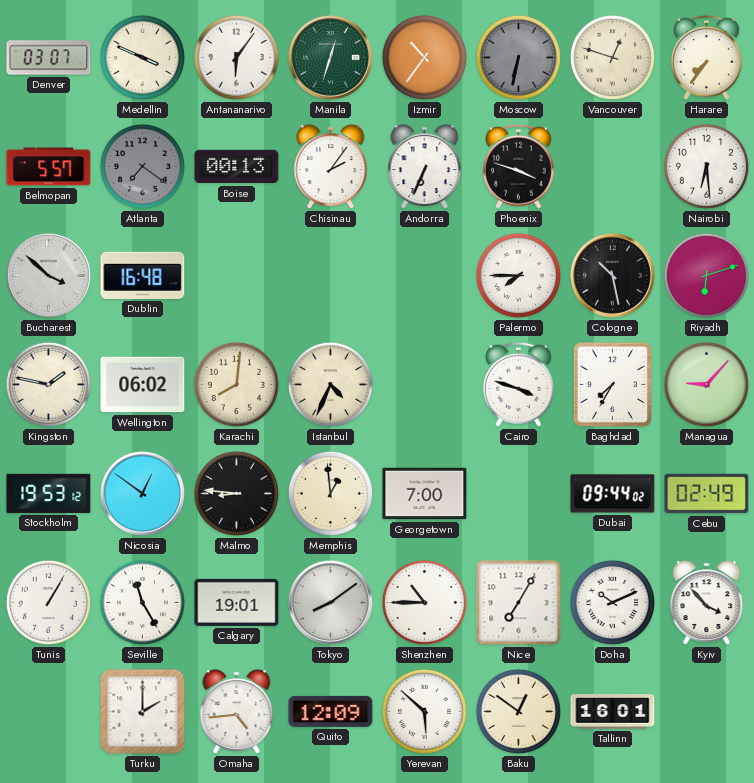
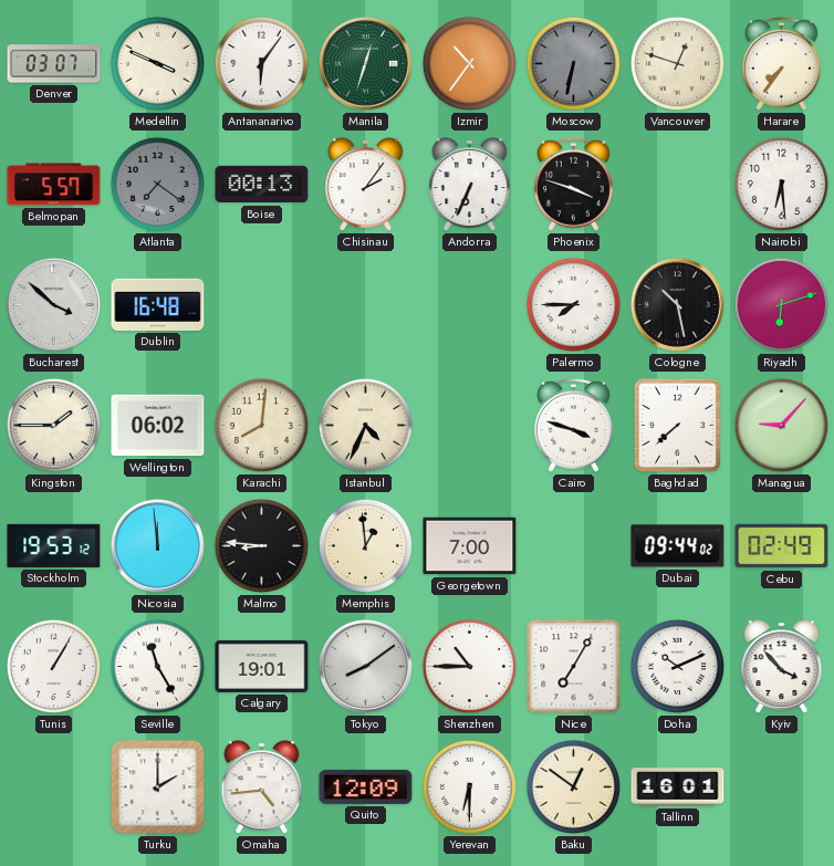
Kingston: 1:47 -> 1:45
Baghdad: 7:35 -> 7:38
Nicosia: 12:51 -> 11:59
Yerevan: 5:52 -> 6:30
